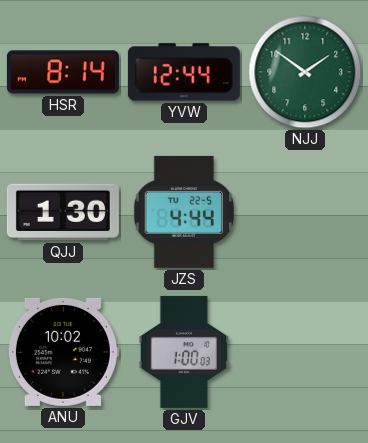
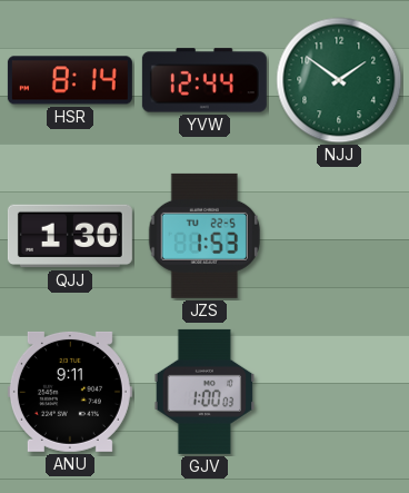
JZS: 4:44 -> 1:53
ANU: 10:02 -> 9:11
